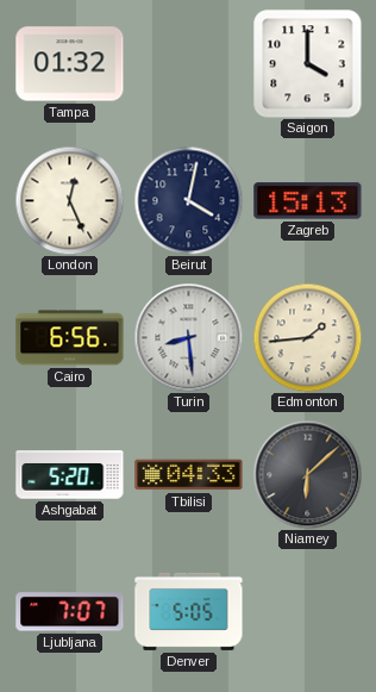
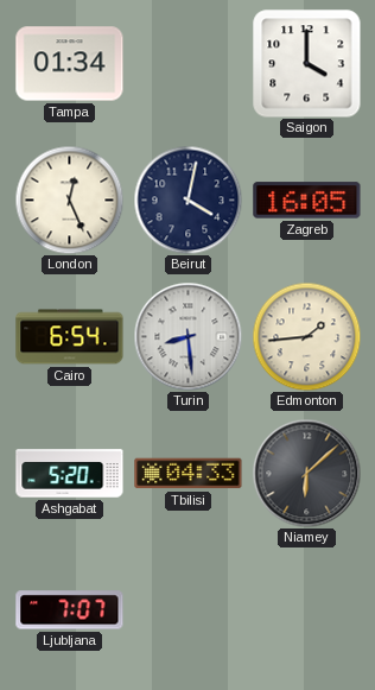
Tampa: 01:32 -> 01:34
Zagreb: 15:13 -> 16:05
Cairo: 6:56 -> 6:54
Denver: 5:05 -> none
